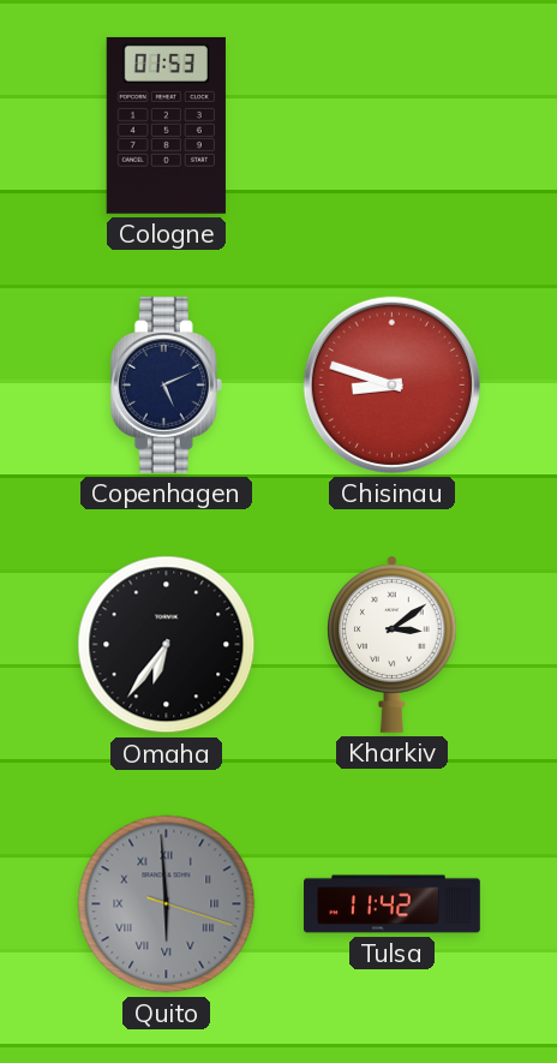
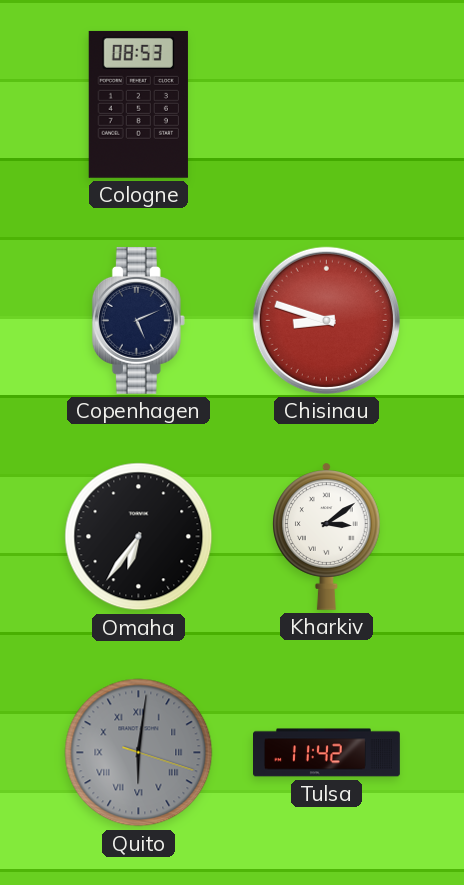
Cologne: 01:53 -> 08:53
Quito: 5:59 -> 6:01
